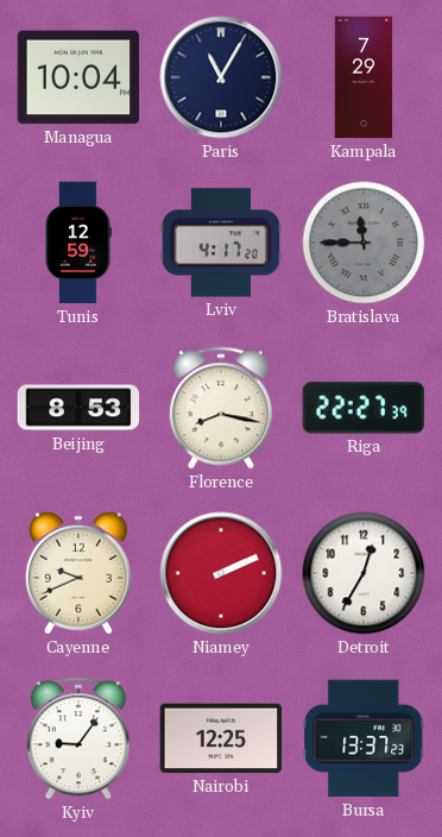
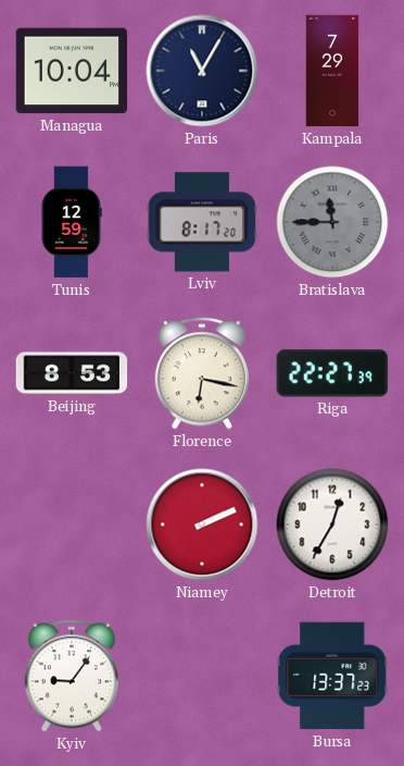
Lviv: 4:17 -> 8:17
Florence: 8:17 -> 6:17
Cayenne: 9:41 -> none
Nairobi: 12:25 -> none
